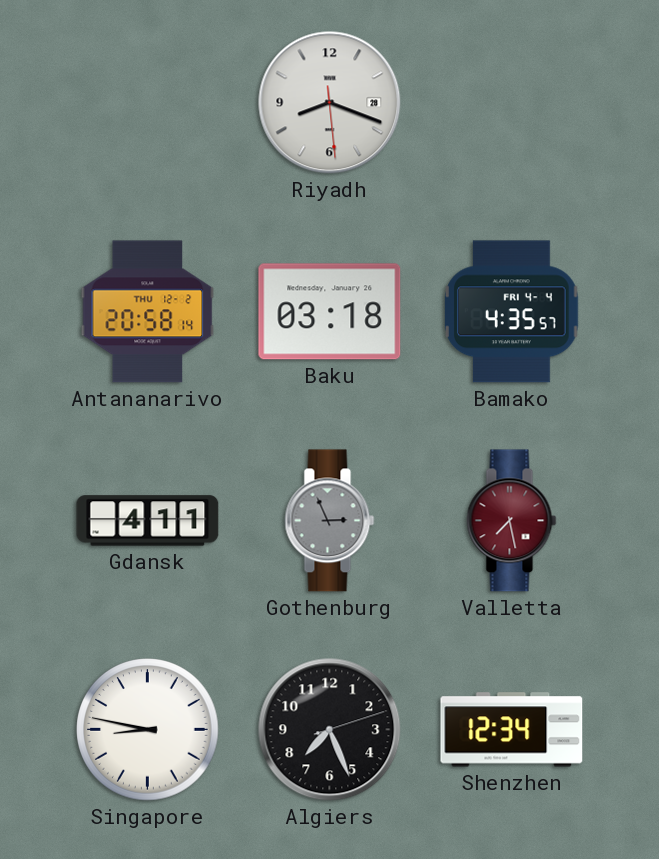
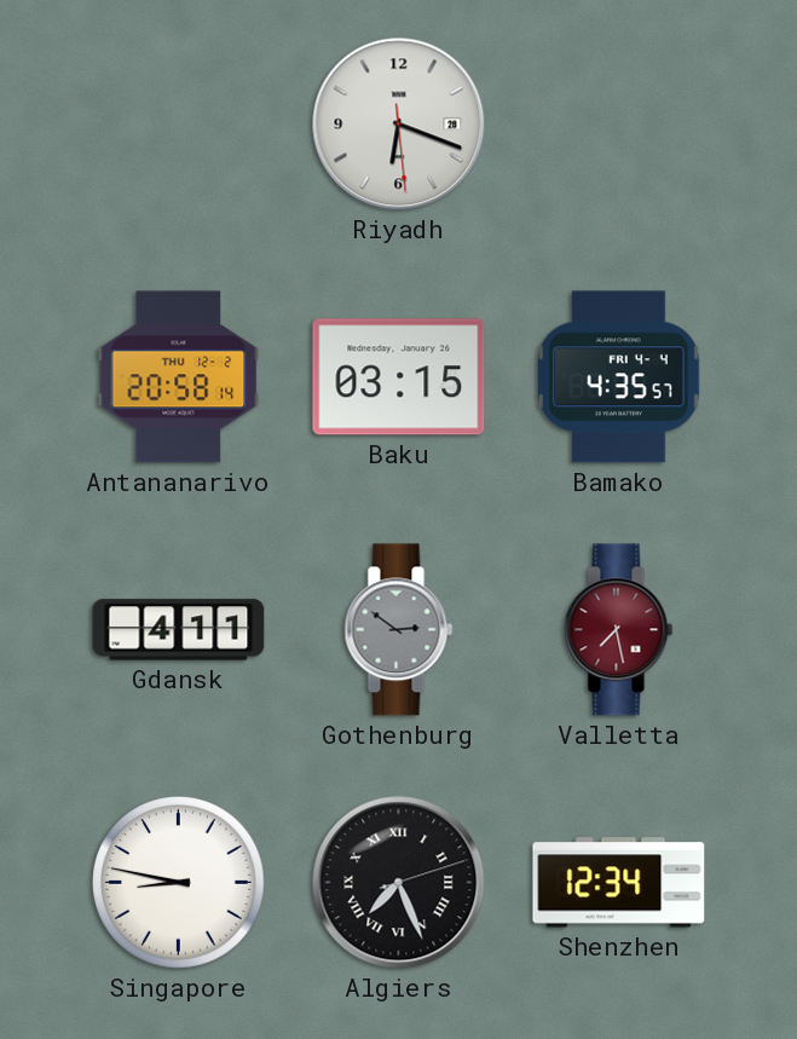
Riyadh: 8:18 -> 6:18
Baku: 03:18 -> 03:15
Gothenburg: 2:56 -> 2:51
Algiers numerals: Arabic -> Roman
